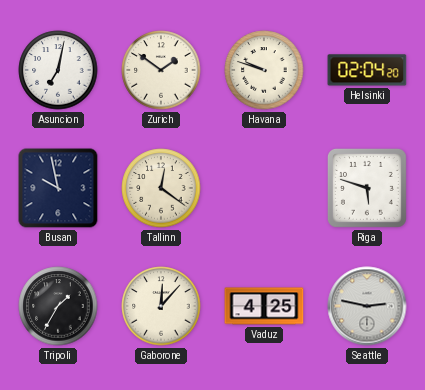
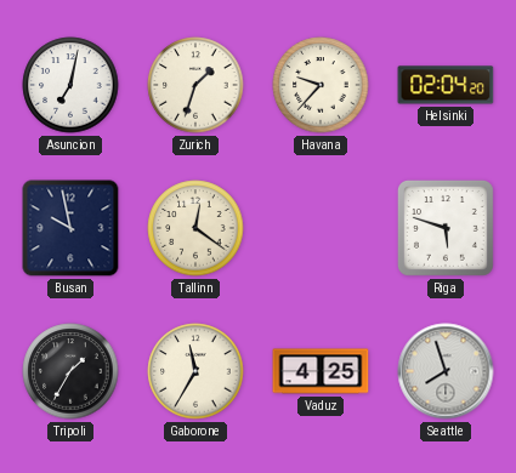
Zurich: 1:51 -> 1:33
Havana: 9:48 -> 9:37
Gaborone: 12:07 -> 11:35
Seattle: 2:47 -> 7:57
